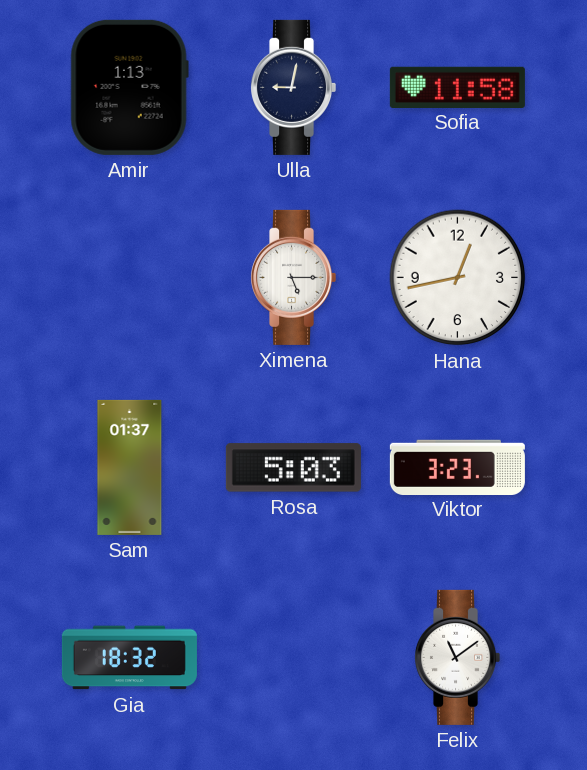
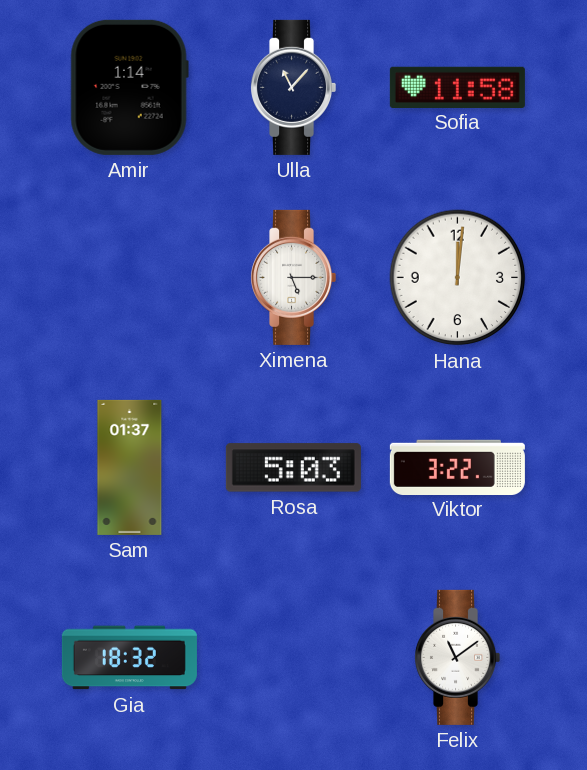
Amir: 1:13 -> 1:14
Ulla: 9:02 -> 11:07
Hana: 12:43 -> 12:01
Viktor: 3:23 -> 3:22
